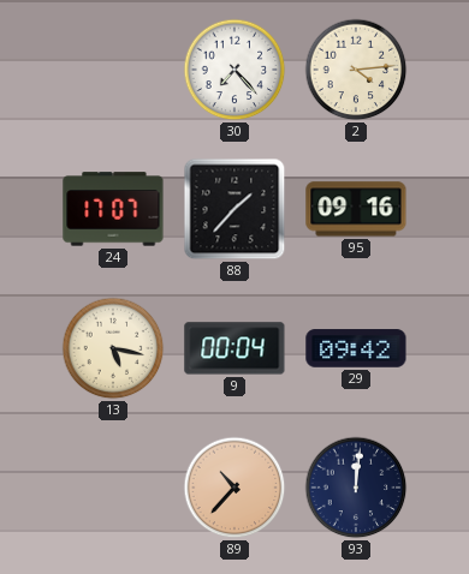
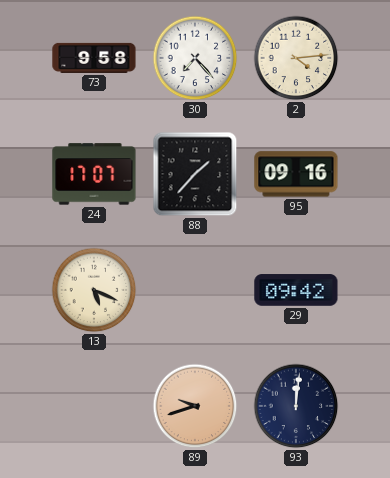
73: none -> 9:58
13: 5:17 -> 5:19
9: 00:04 -> none
89: 10:37 -> 9:42
